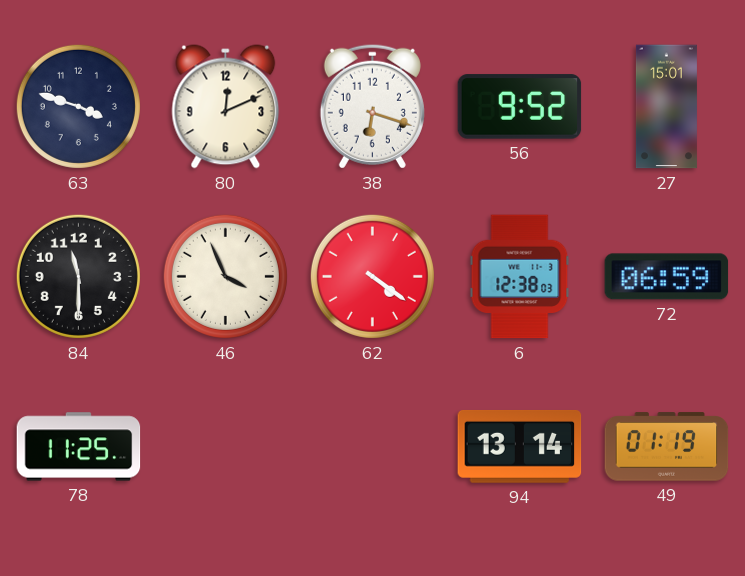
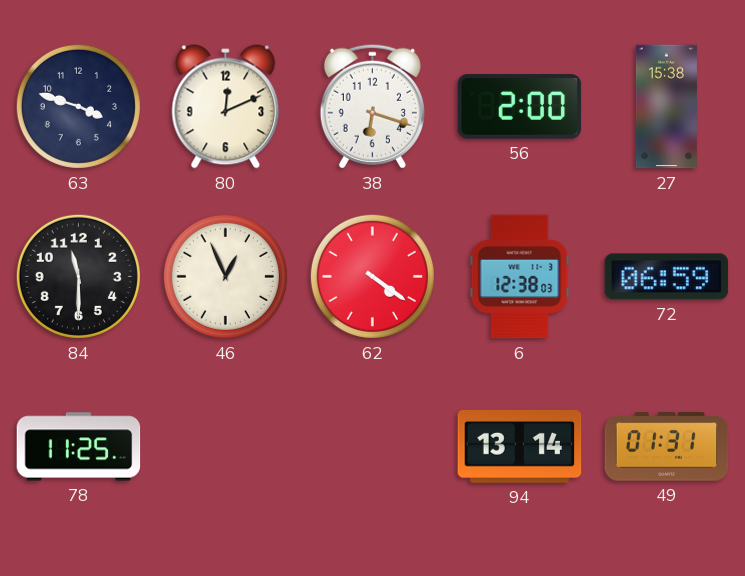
56: 9:52 -> 2:00
27: 15:01 -> 15:38
46: 3:56 -> 12:56
49: 01:19 -> 01:31
